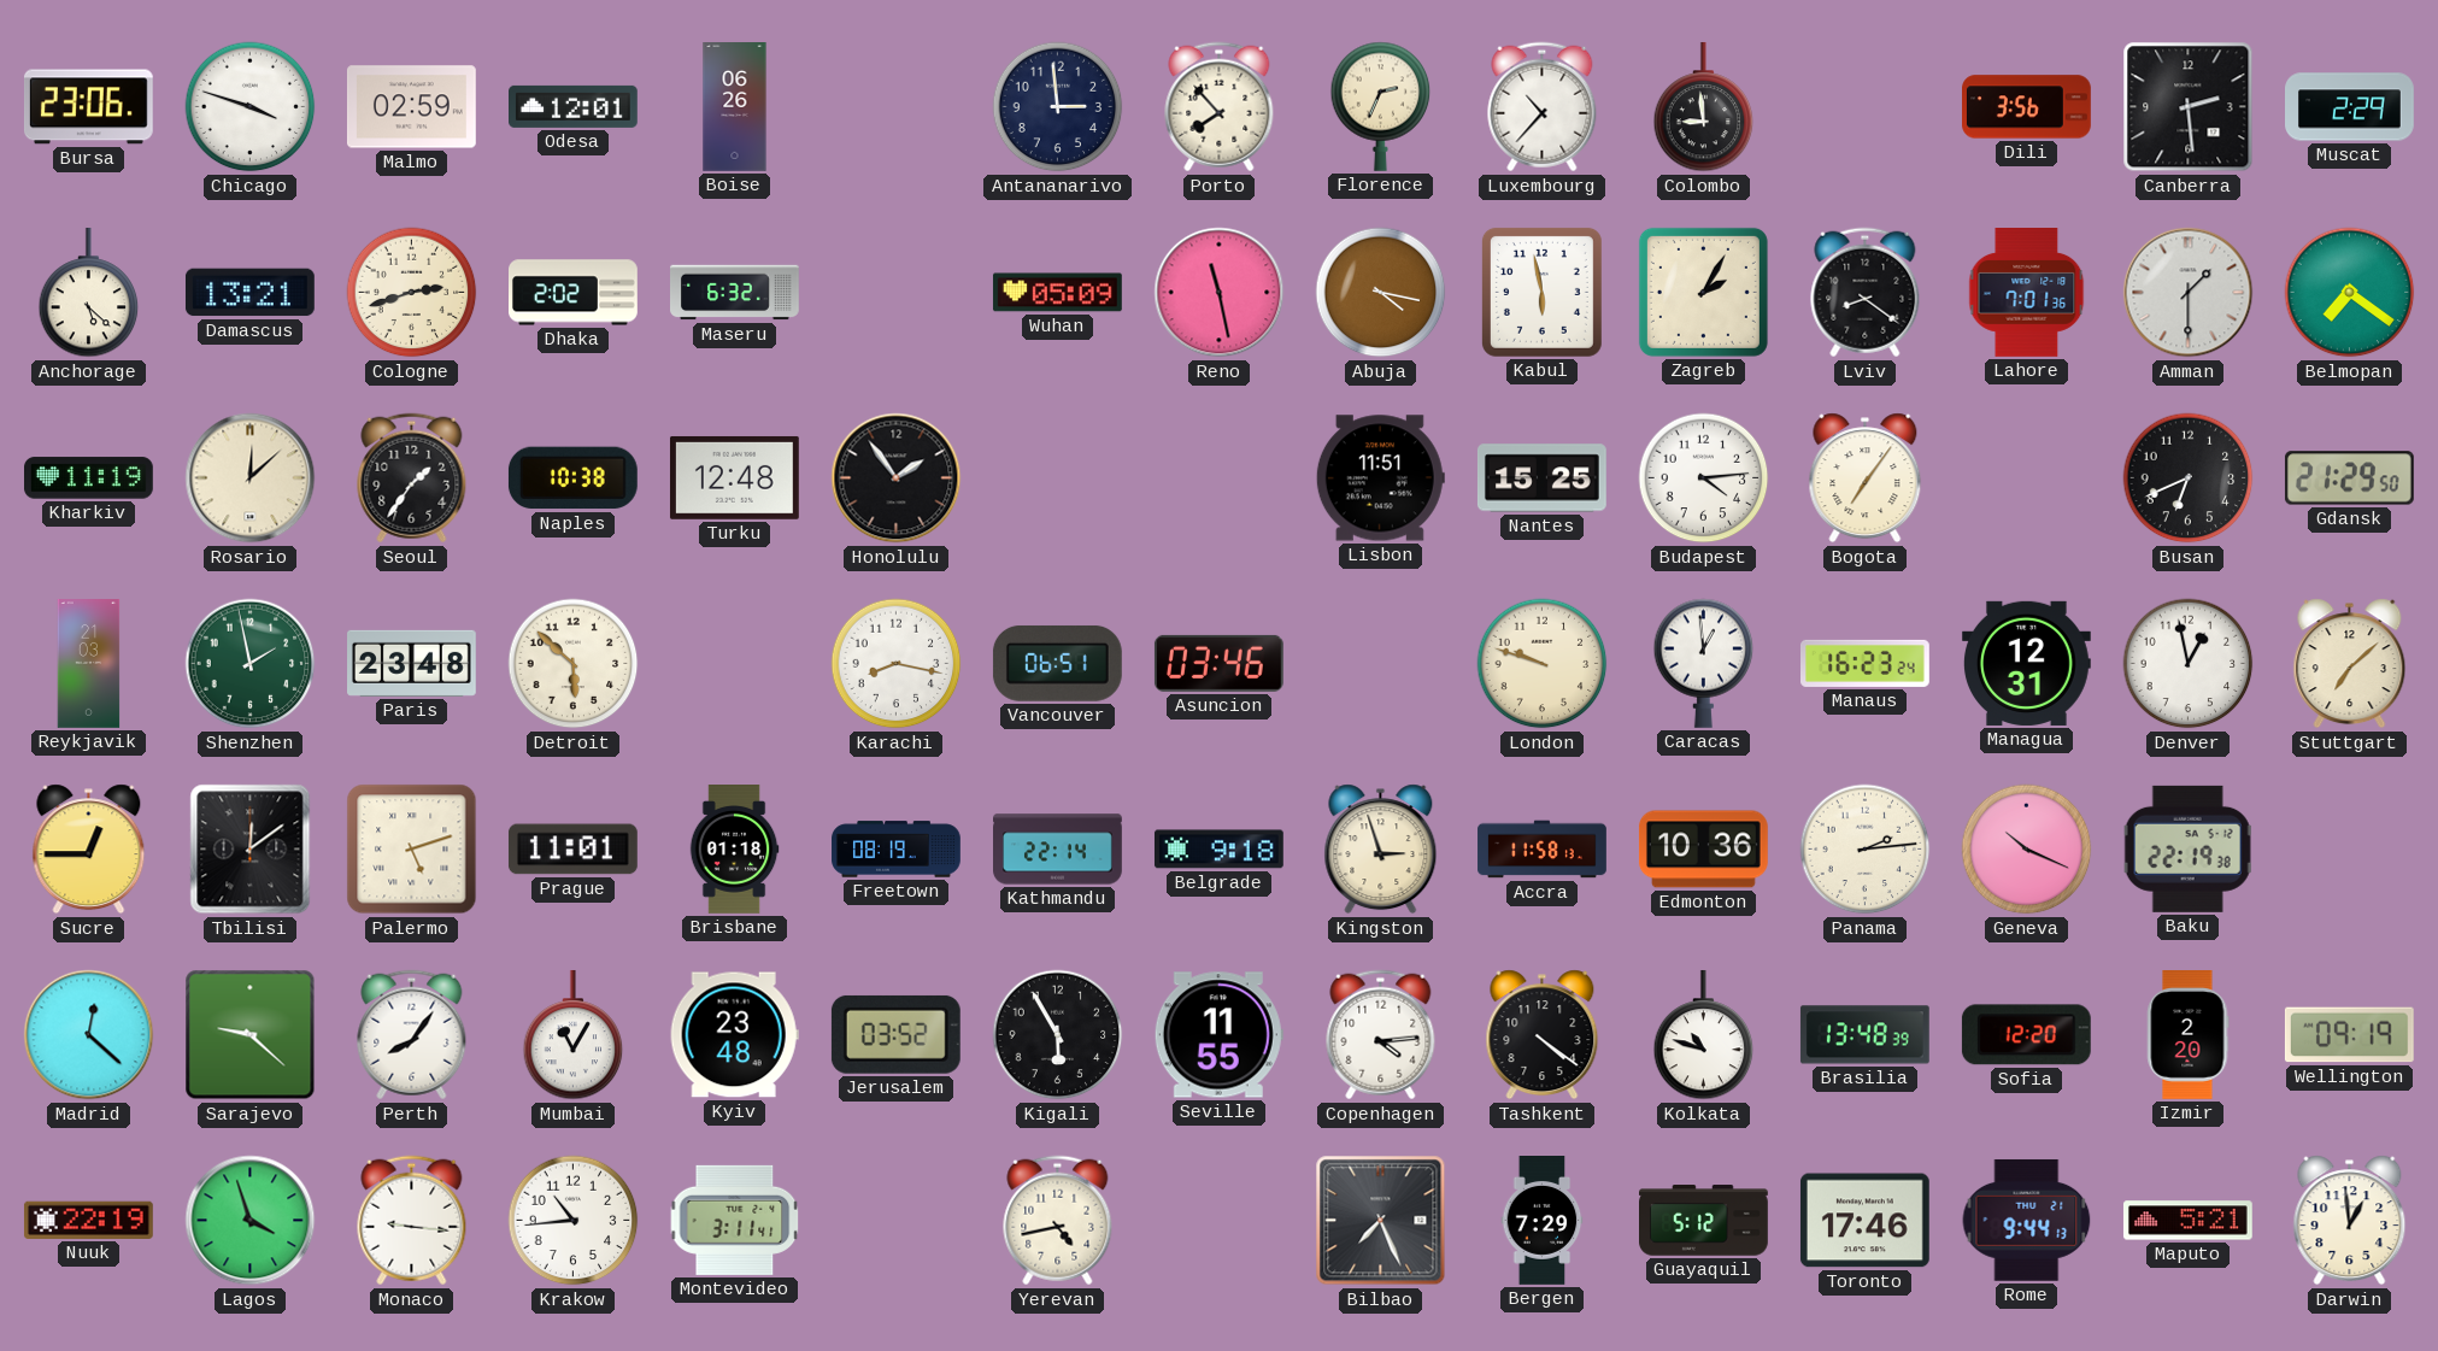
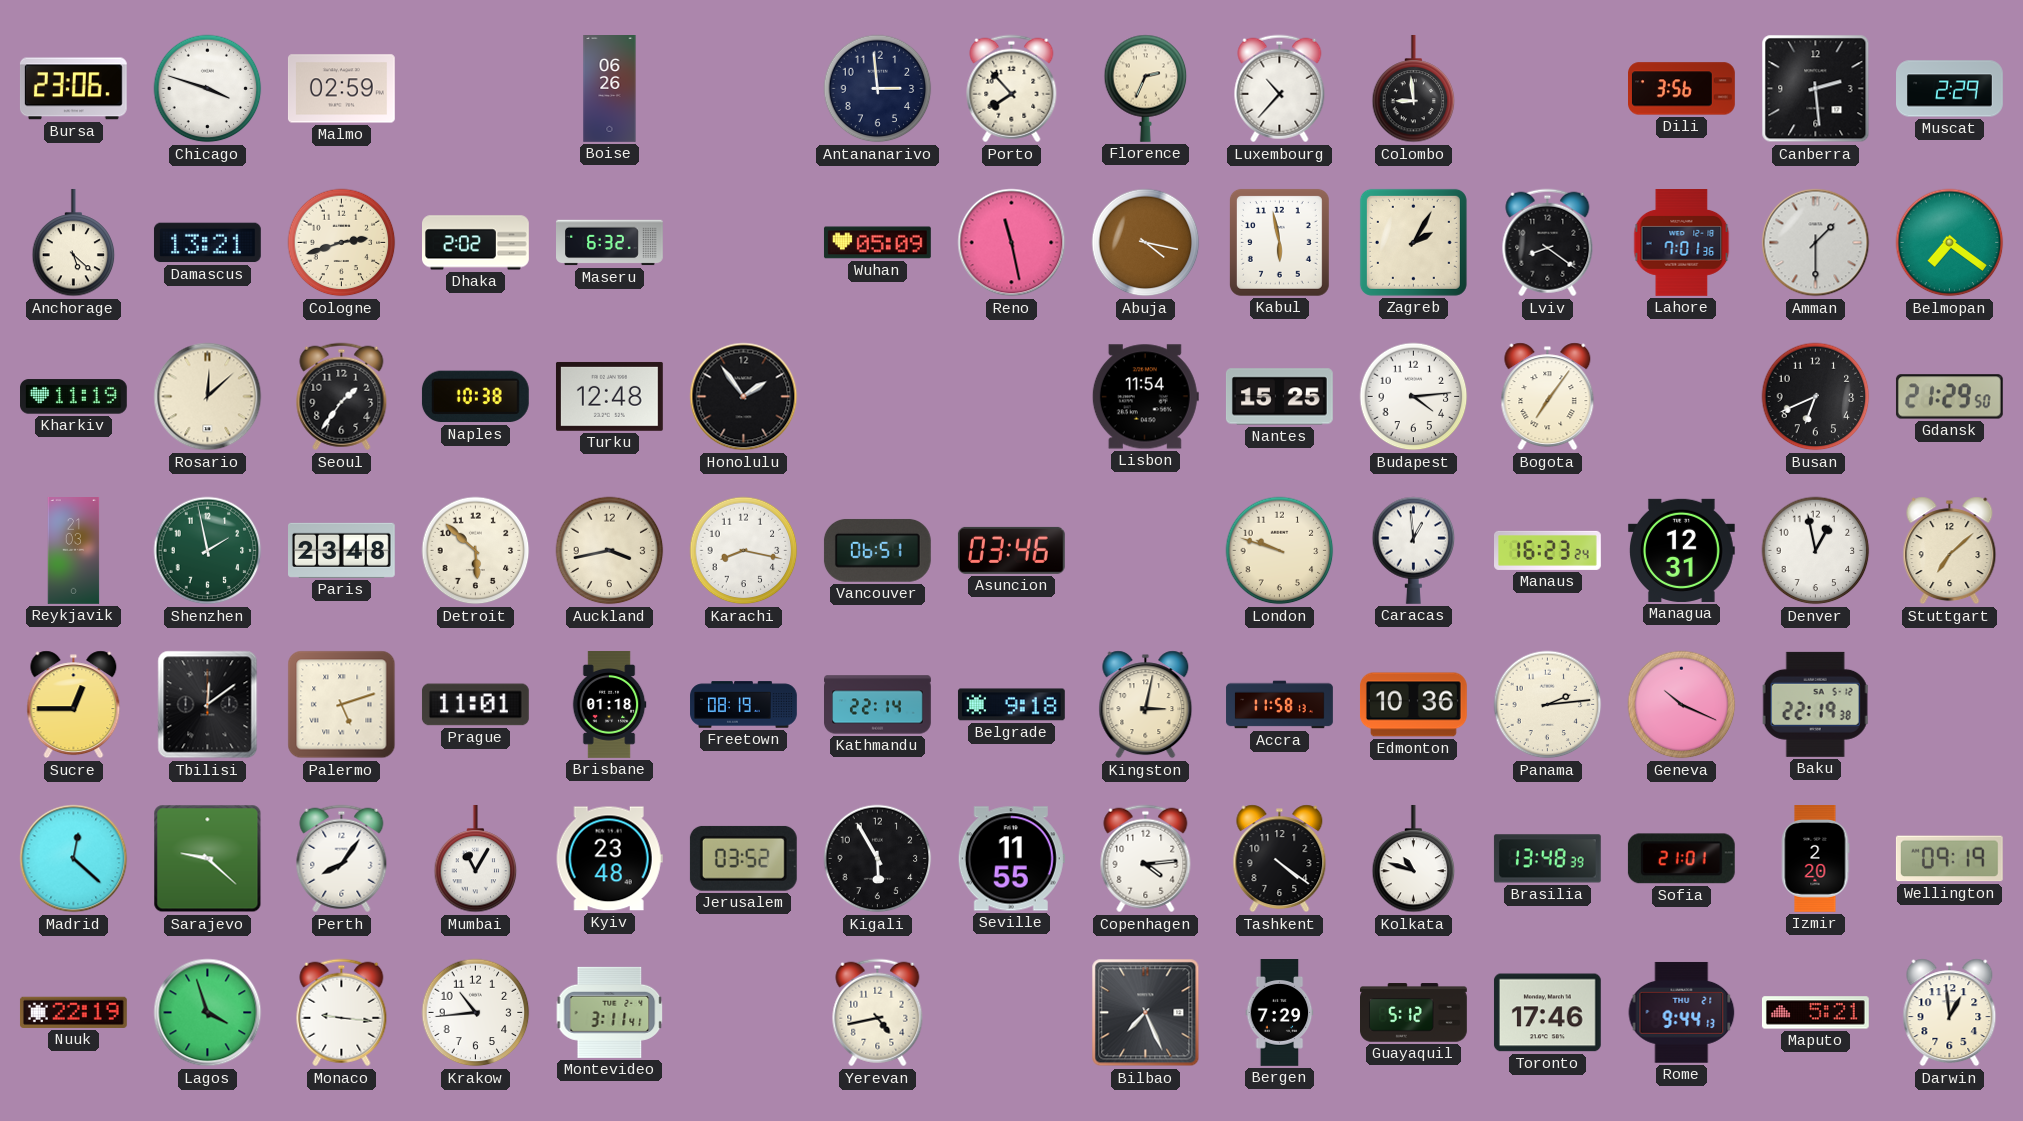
Odesa: 12:01 -> none
Lisbon: 11:51 -> 11:54
Auckland: none -> 3:43
Kingston: 2:57 -> 3:02
Sofia: 12:20 -> 21:01
